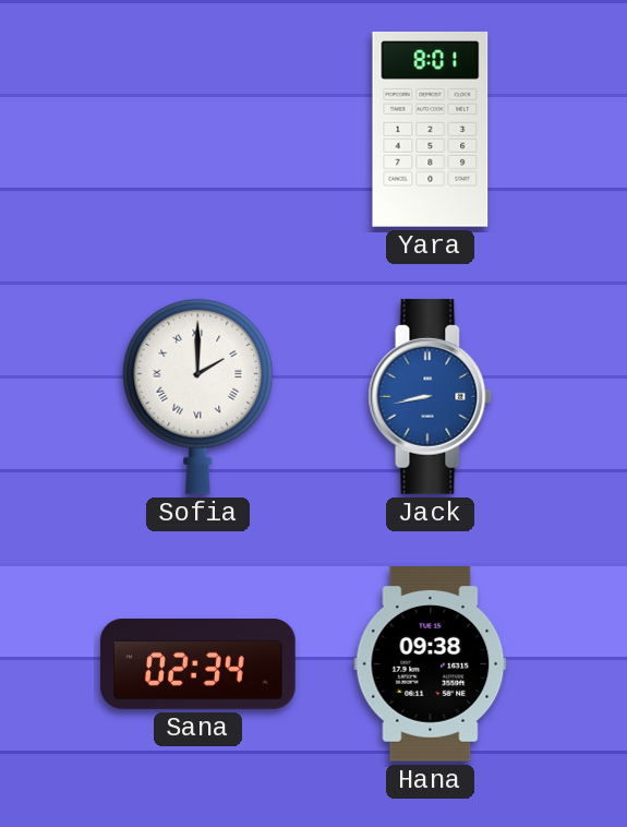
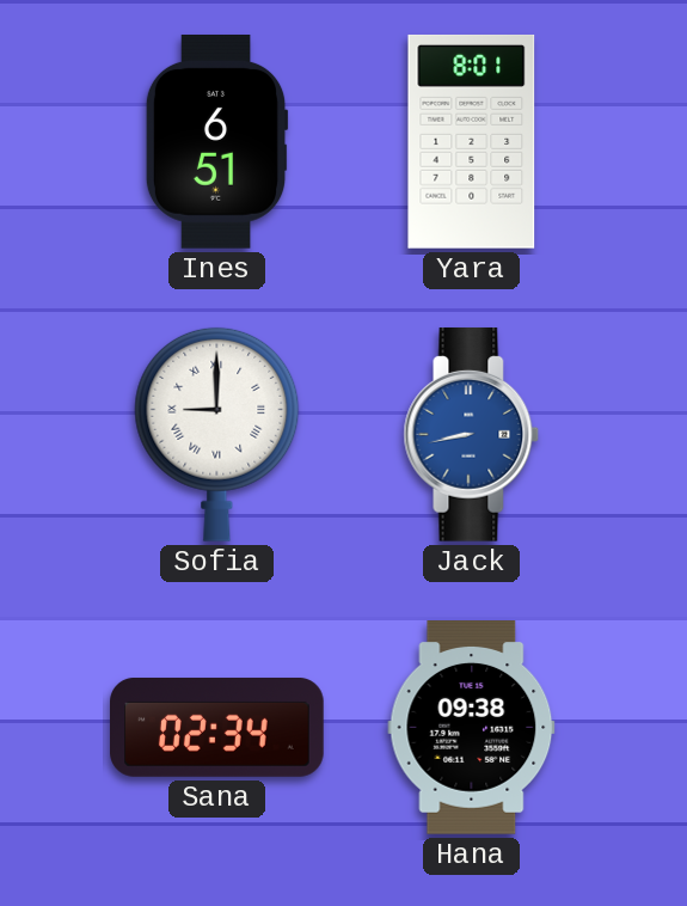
Ines: none -> 6:51
Sofia: 2:00 -> 9:00
